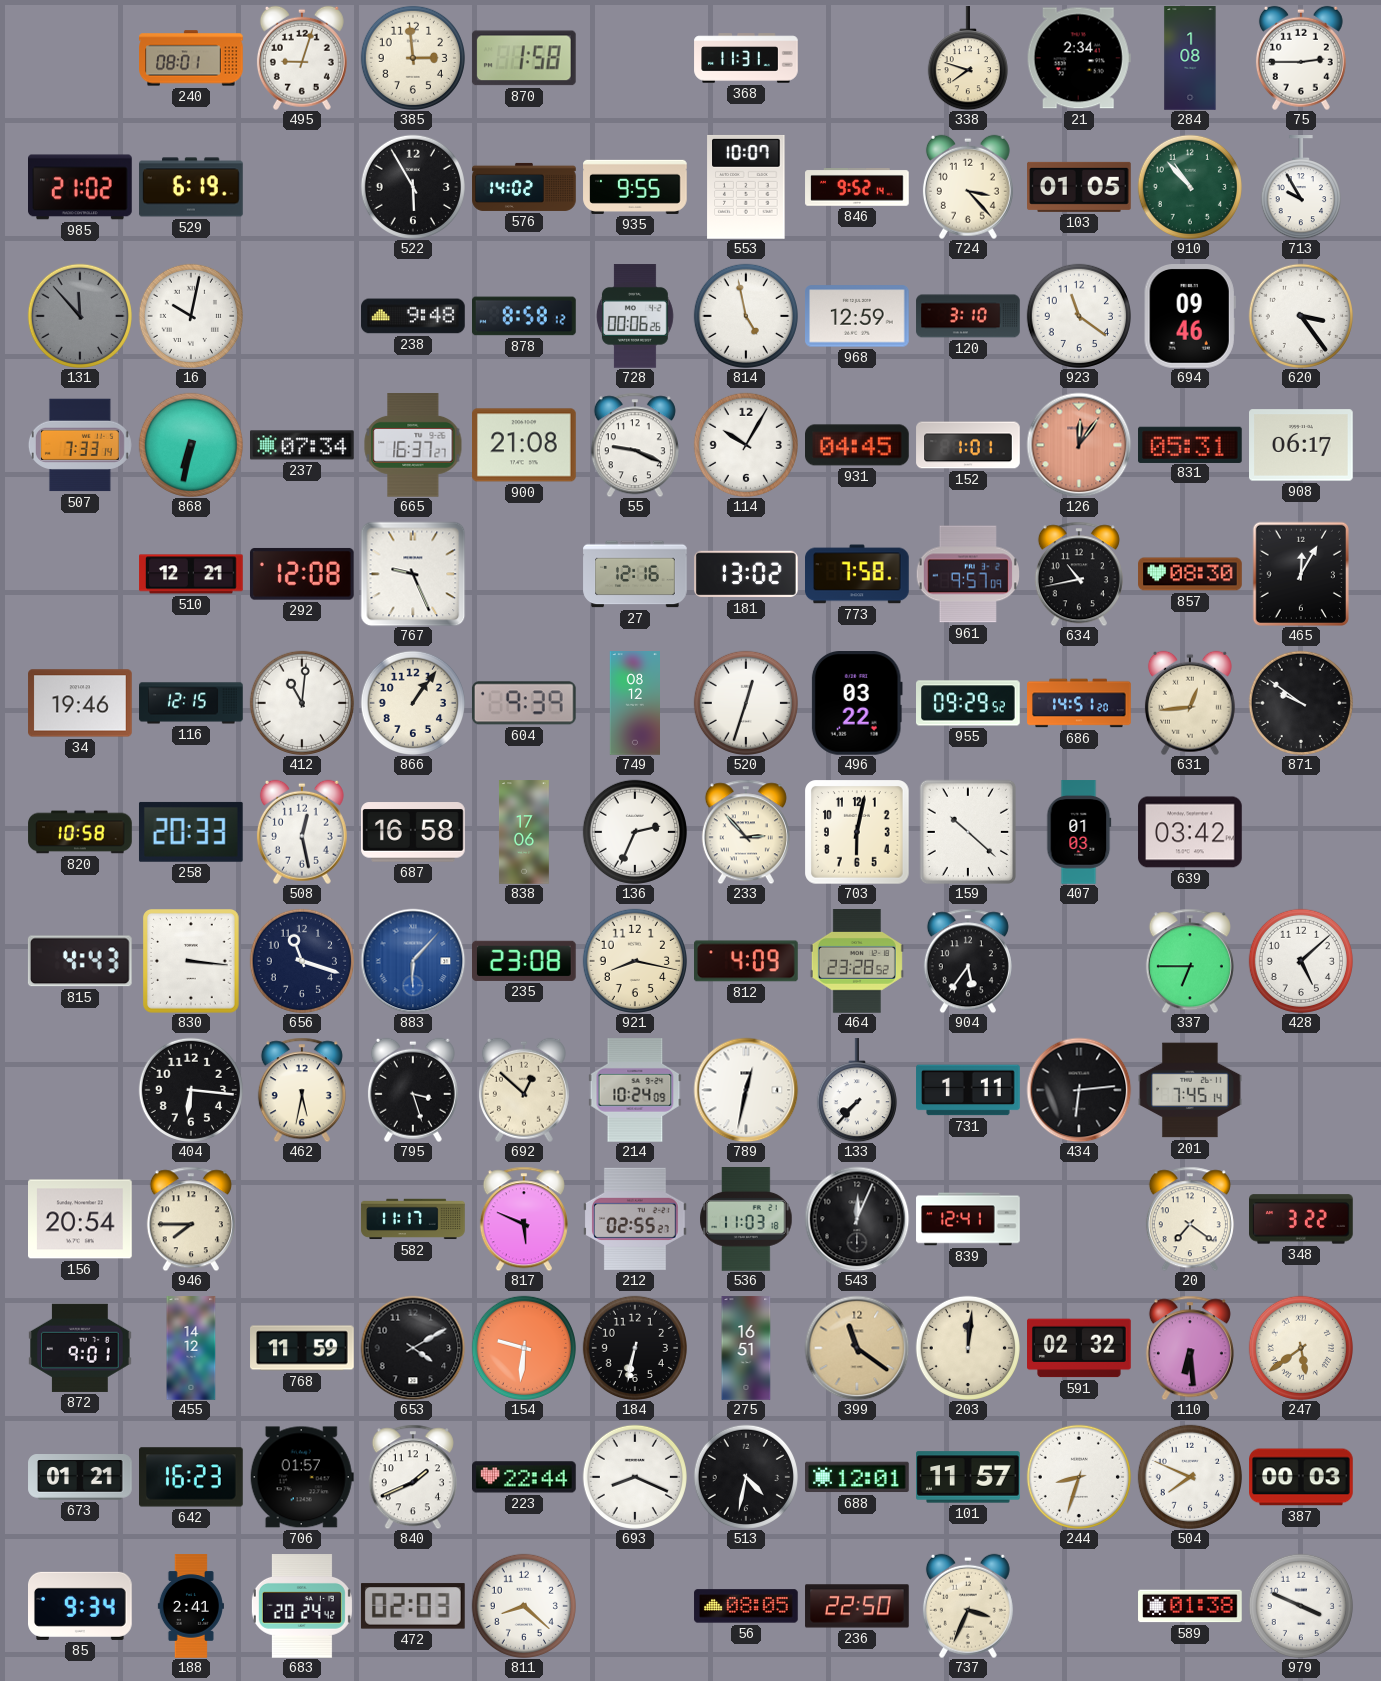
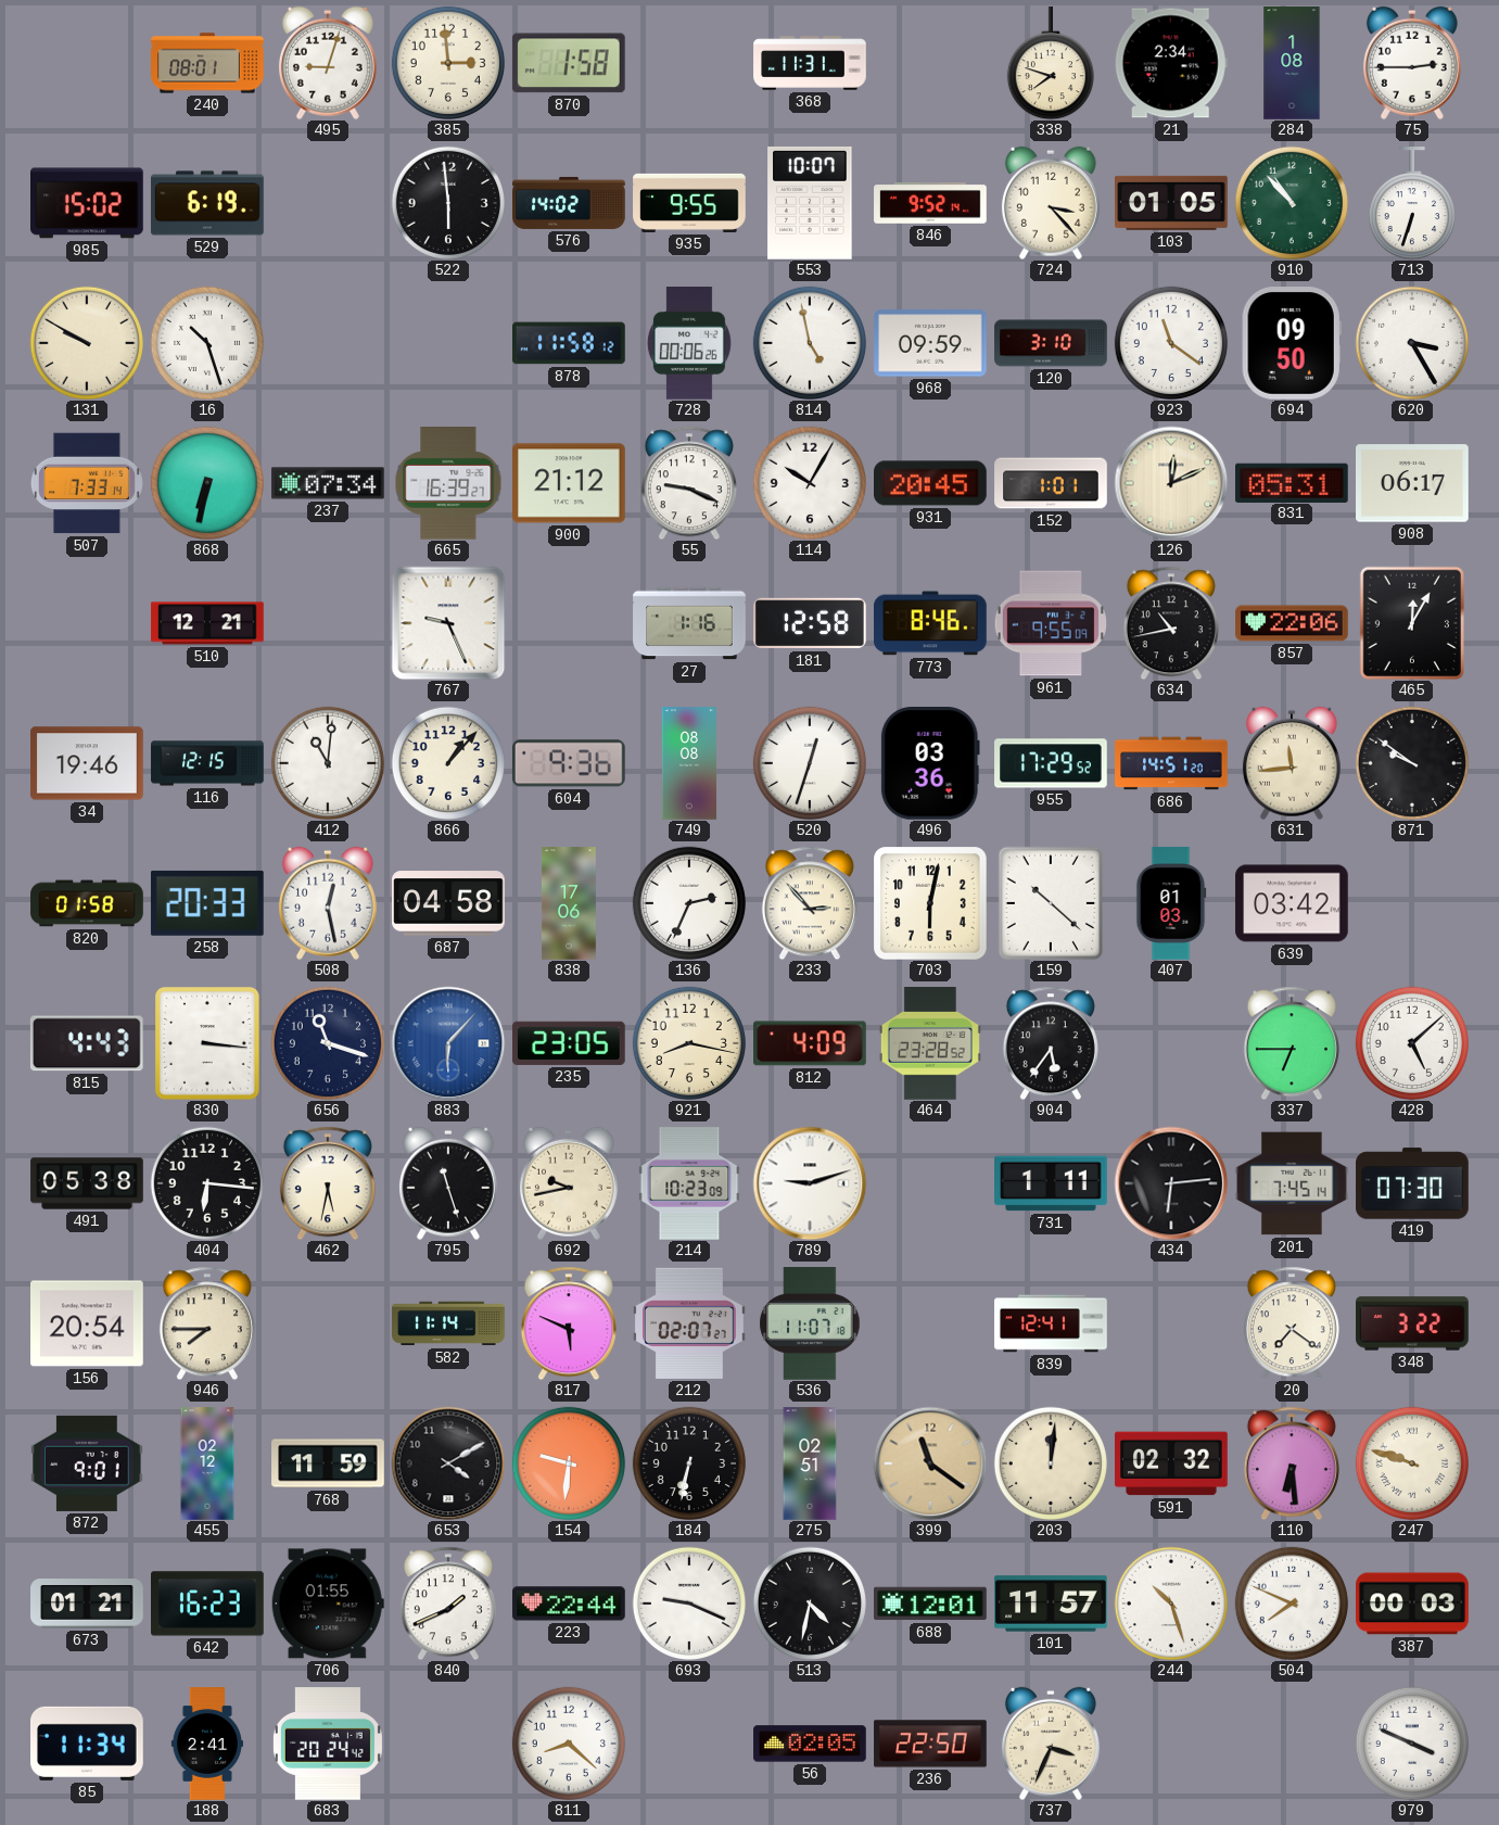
985: 21:02 -> 15:02
522: 5:55 -> 5:59
713: 9:55 -> 6:33
131: 11:53 -> 9:50
131 dial: grey -> cream
16: 10:02 -> 10:27
238: 9:48 -> none
878: 8:58 -> 11:58
968: 12:59 -> 09:59
694: 09:46 -> 09:50
620: 3:24 -> 3:25
665: 16:37 -> 16:39
900: 21:08 -> 21:12
931: 04:45 -> 20:45
126: 12:06 -> 12:11
126 dial: salmon -> cream
292: 12:08 -> none
27: 12:16 -> 1:16
181: 13:02 -> 12:58
773: 7:58 -> 8:46
961: 9:57 -> 9:55
857: 08:30 -> 22:06
866: 1:06 -> 1:07
604: 9:39 -> 9:36
749: 08:12 -> 08:08
496: 03:22 -> 03:36
955: 09:29 -> 17:29
631: 12:44 -> 11:44
820: 10:58 -> 01:58
687: 16:58 -> 04:58
235: 23:08 -> 23:05
491: none -> 05:38
795: 3:27 -> 11:27
692: 12:52 -> 9:43
214: 10:24 -> 10:23
789: 12:32 -> 9:12
133: 7:37 -> none
419: none -> 07:30
582: 11:17 -> 11:14
212: 02:55 -> 02:07
536: 11:03 -> 11:07
543: 12:04 -> none
455: 14:12 -> 02:12
275: 16:51 -> 02:51
247: 5:39 -> 9:48
706: 01:57 -> 01:55
693: 8:19 -> 9:19
244: 8:33 -> 10:27
85: 9:34 -> 11:34
472: 02:03 -> none
56: 08:05 -> 02:05
589: 01:38 -> none
